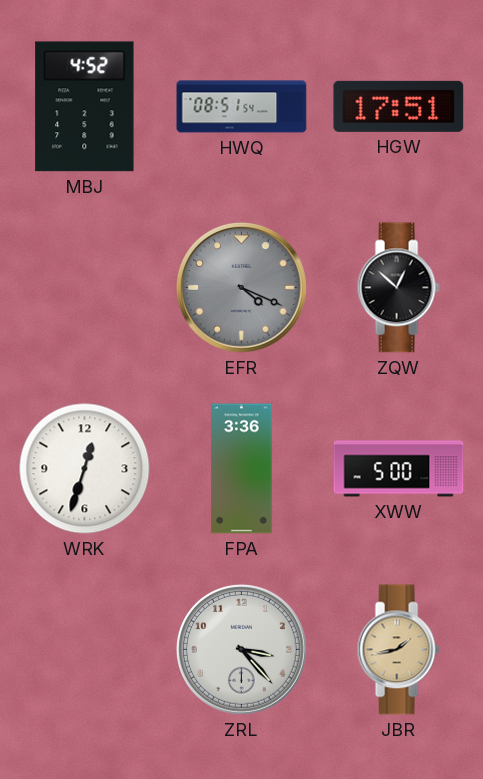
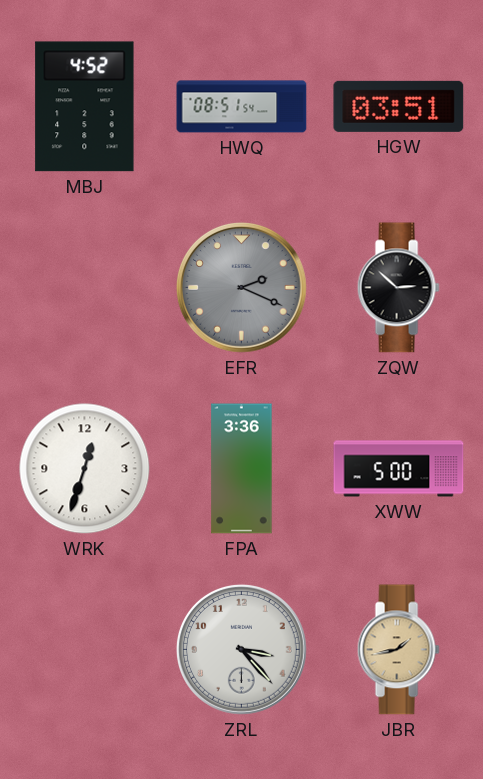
HGW: 17:51 -> 03:51
EFR: 4:19 -> 2:19
ZQW: 12:52 -> 2:52
